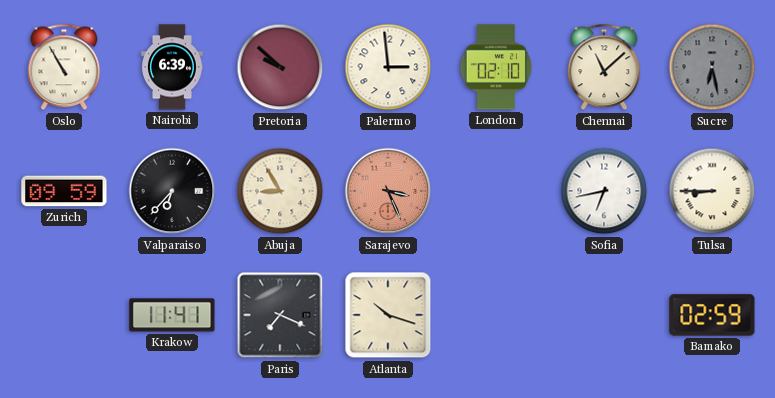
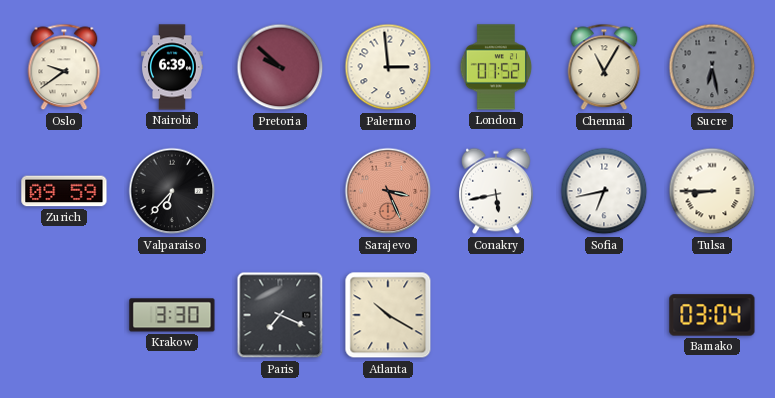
Oslo: 10:55 -> 9:39
London: 02:10 -> 07:52
Chennai: 11:08 -> 11:05
Abuja: 8:55 -> none
Conakry: none -> 5:43
Krakow: 11:41 -> 3:30
Atlanta: 10:18 -> 10:20
Bamako: 02:59 -> 03:04
